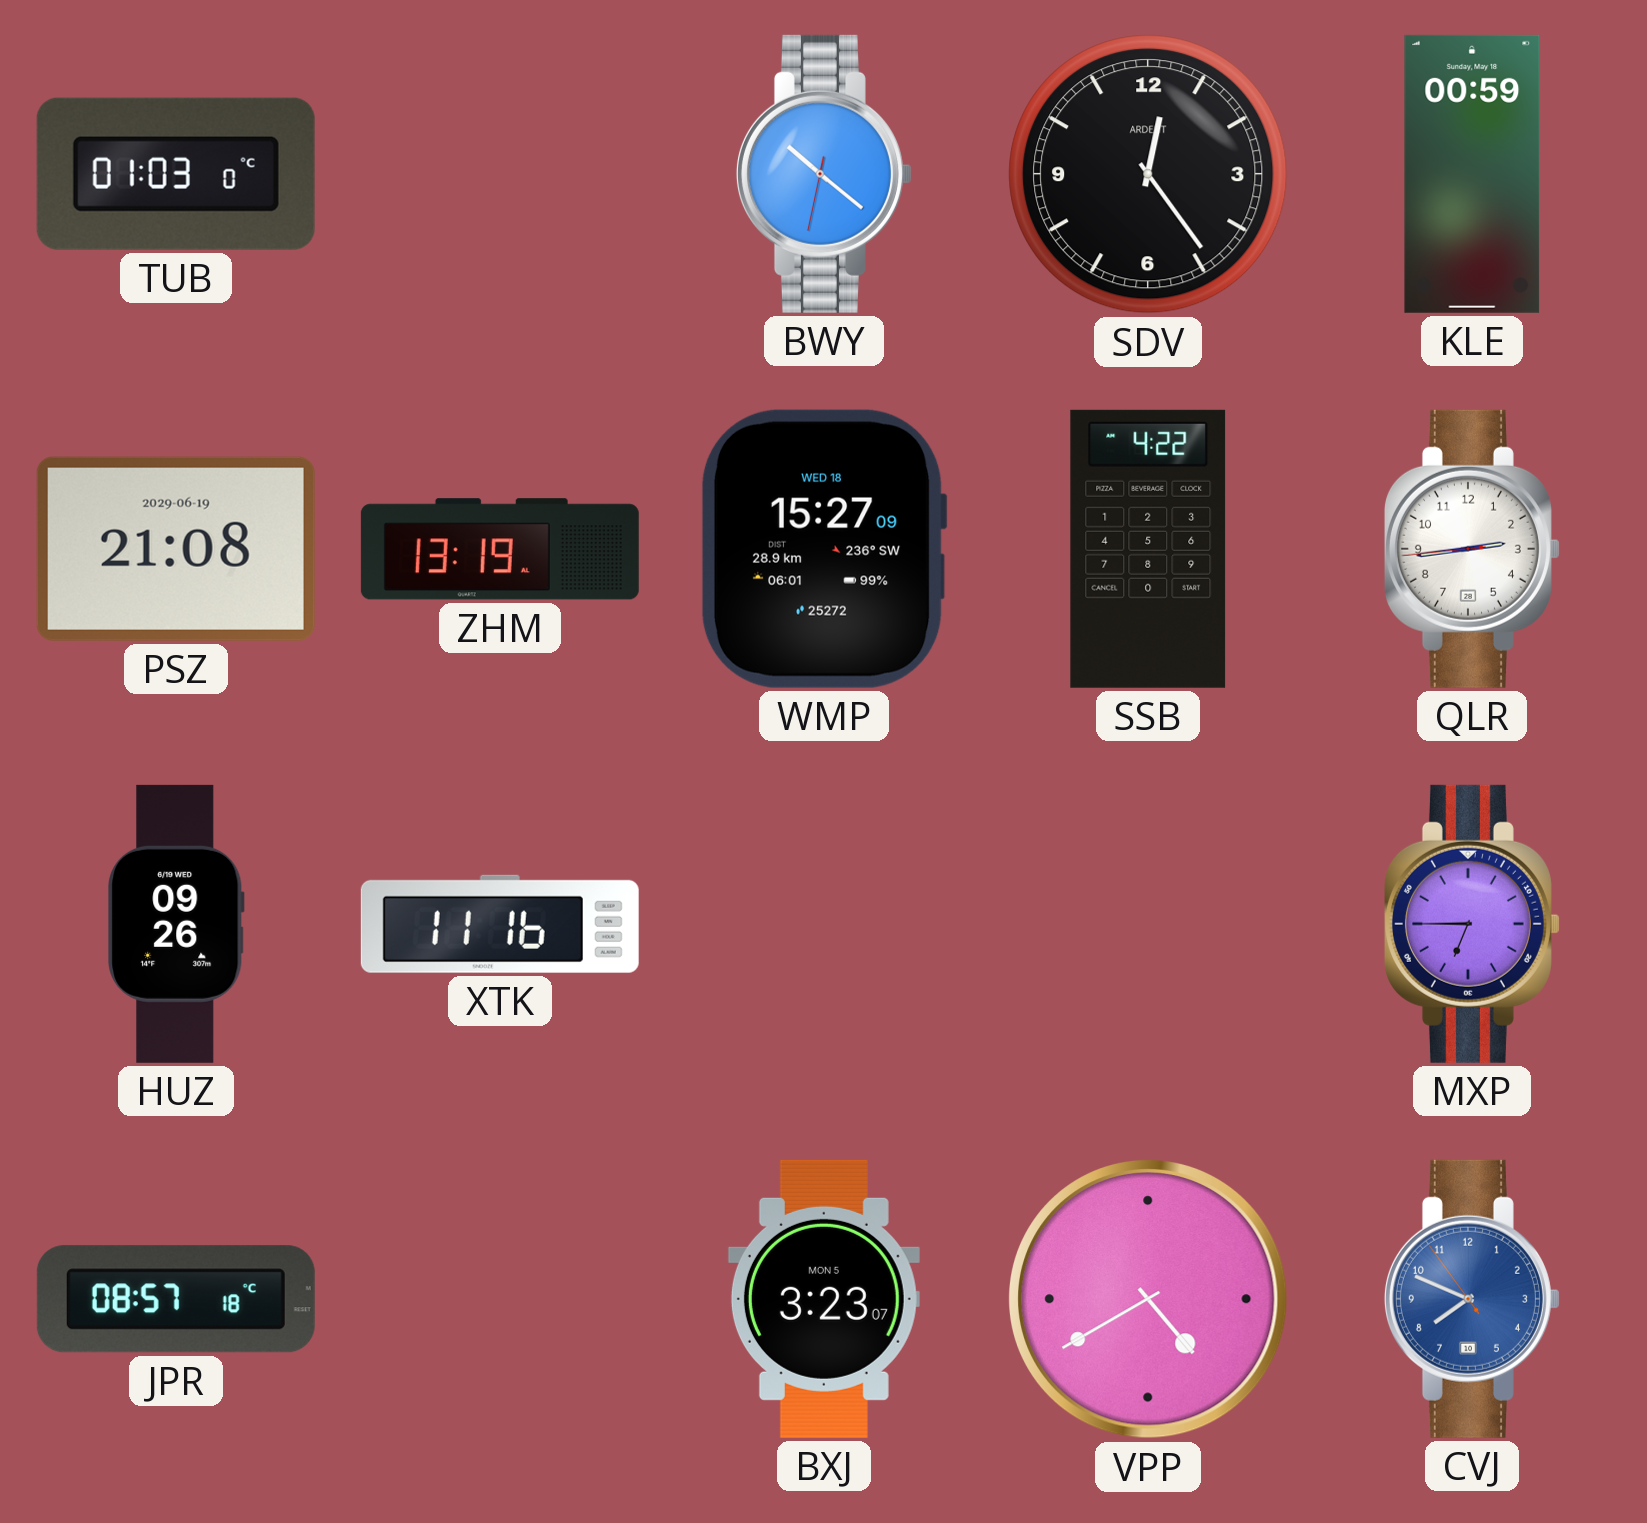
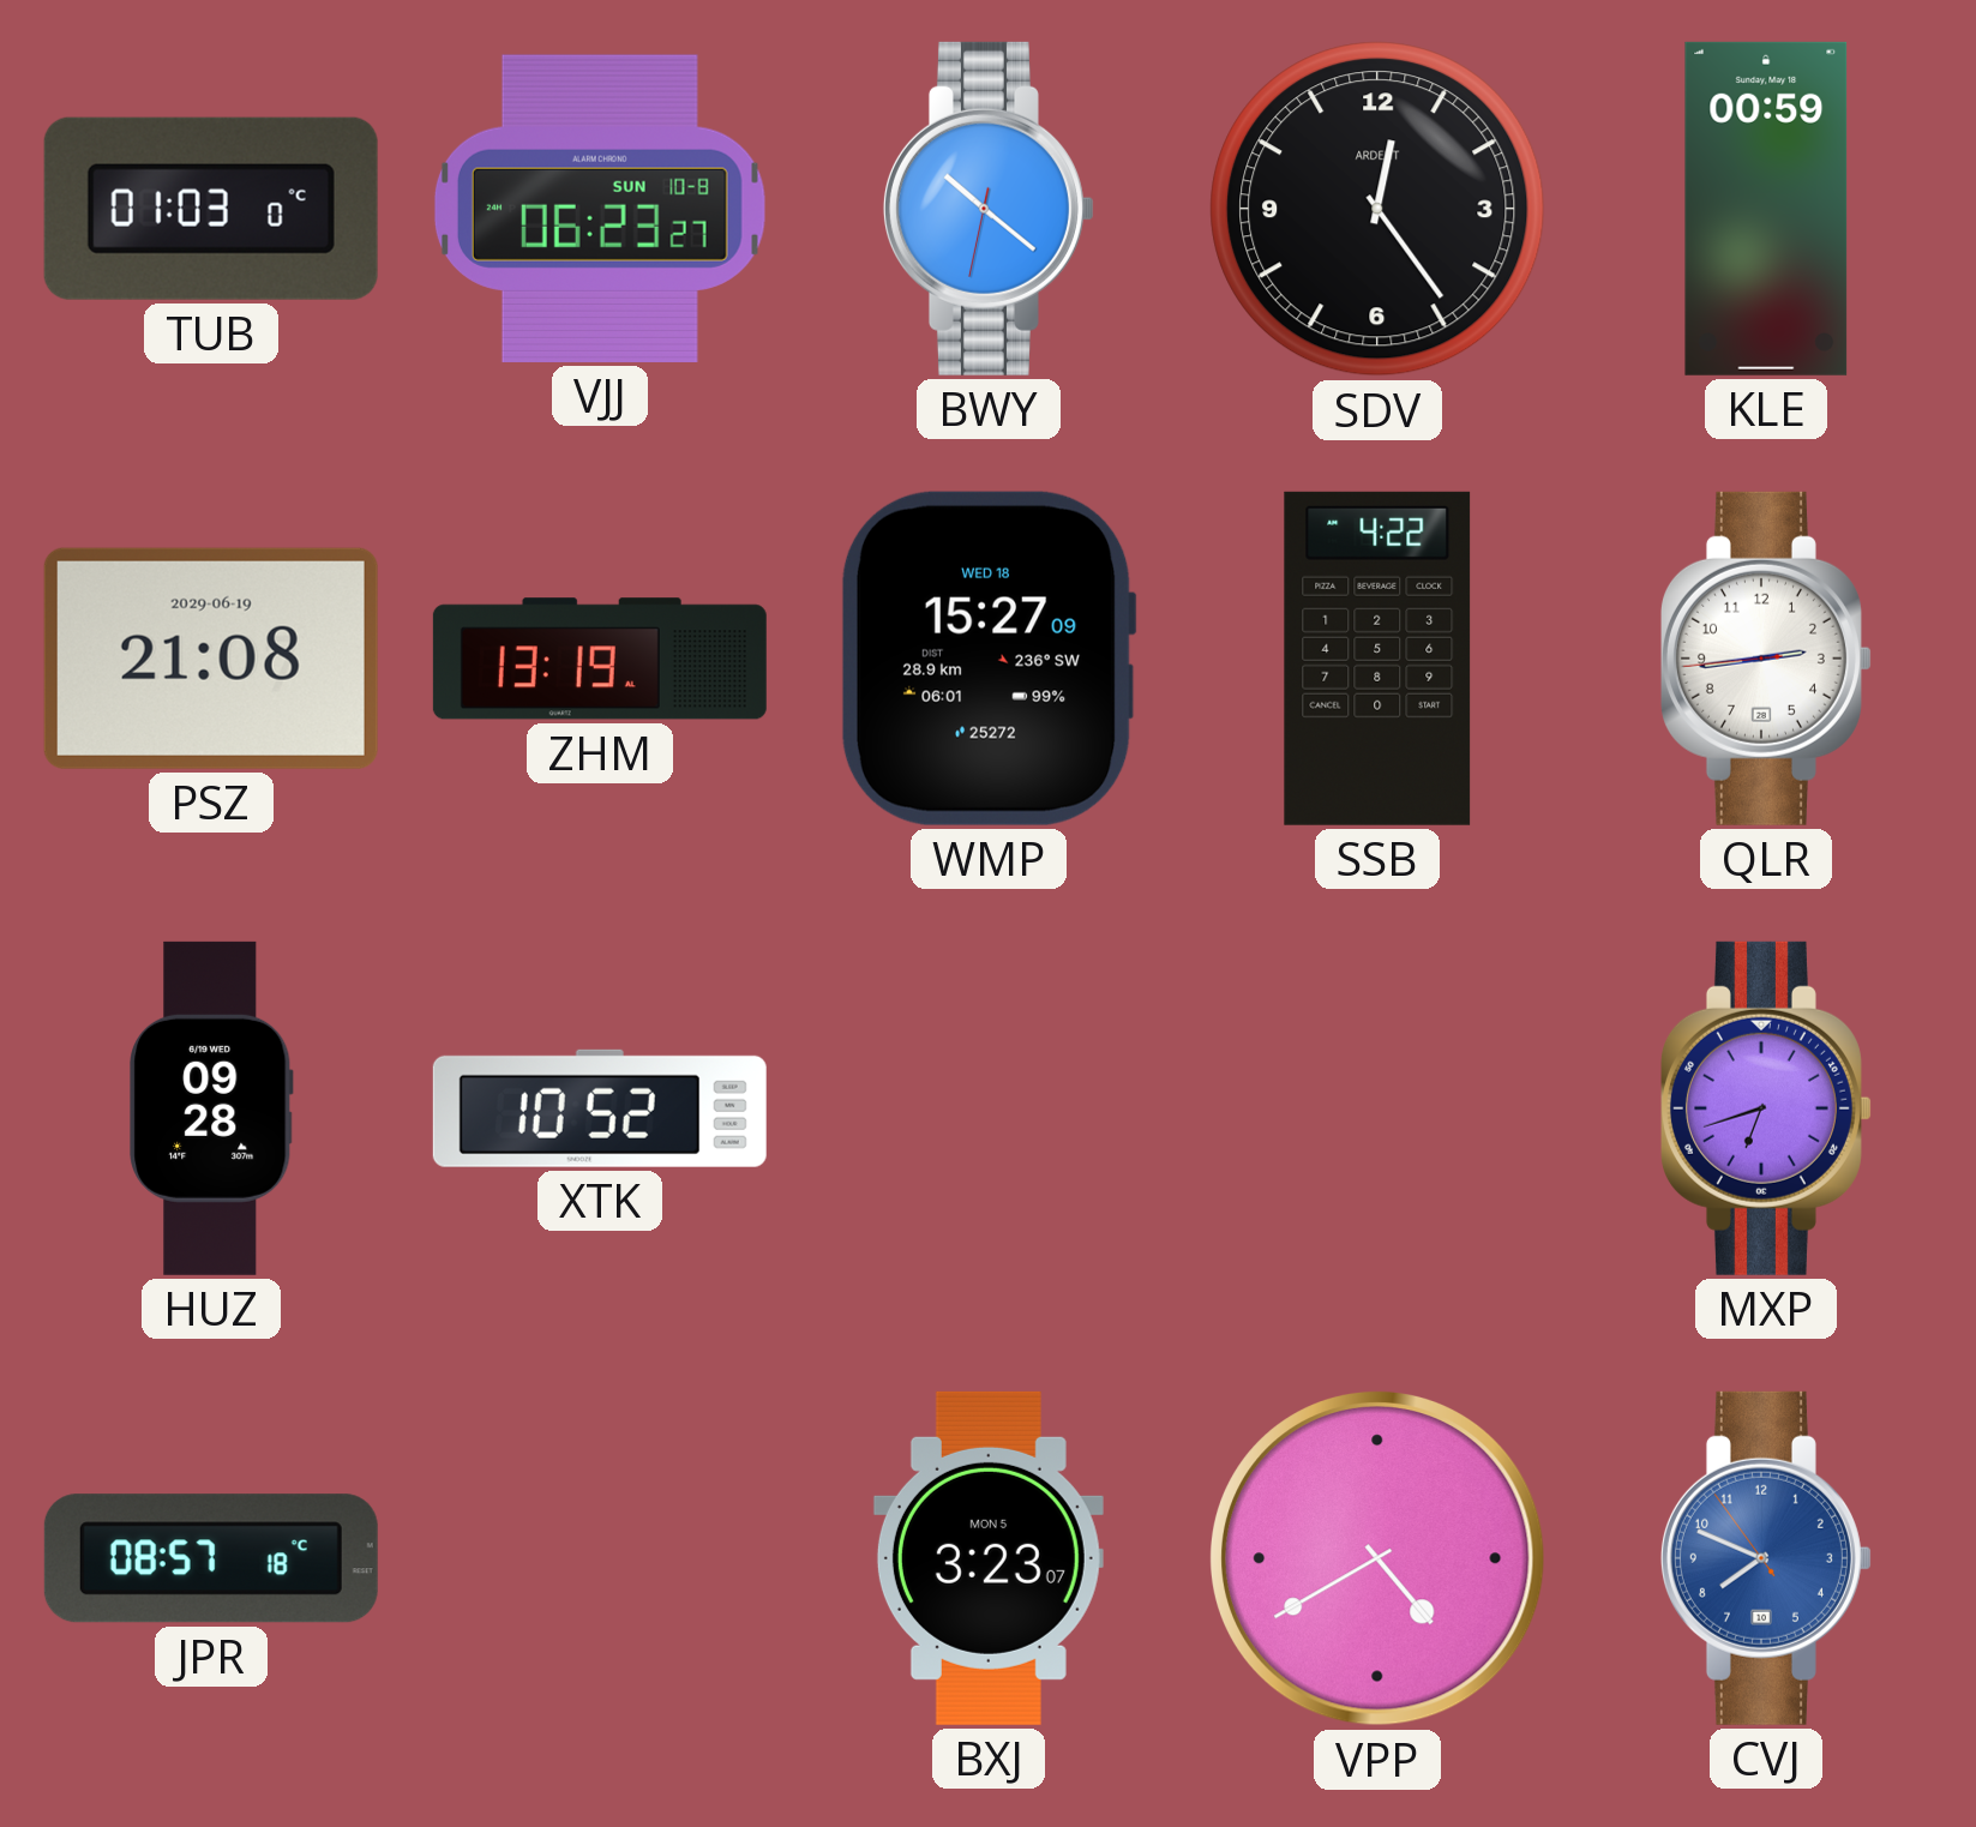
VJJ: none -> 06:23
HUZ: 09:26 -> 09:28
XTK: 11:16 -> 10:52
MXP: 6:45 -> 6:42
